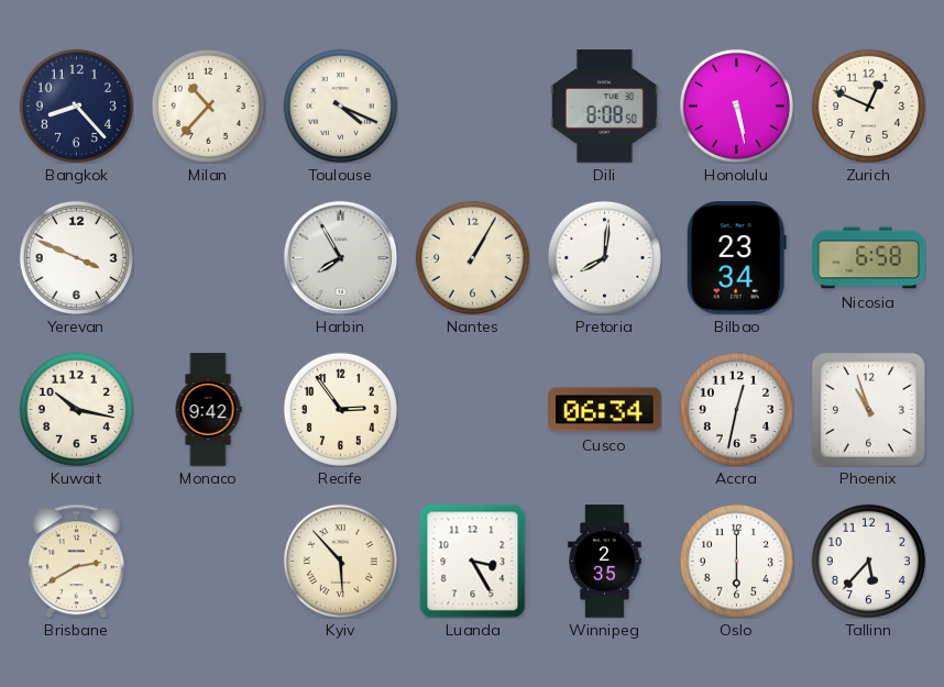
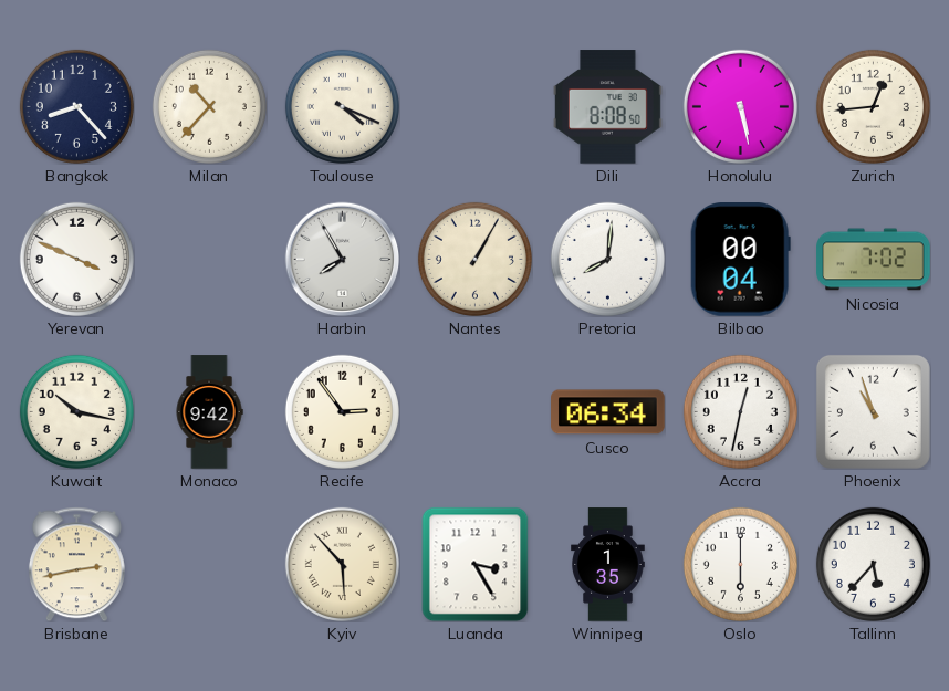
Zurich: 12:49 -> 12:44
Bilbao: 23:34 -> 00:04
Nicosia: 6:58 -> 7:02
Brisbane: 2:40 -> 2:43
Winnipeg: 2:35 -> 1:35
